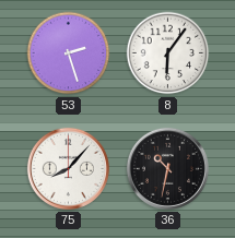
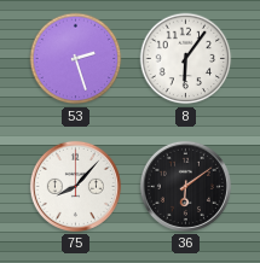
36: 10:32 -> 6:09
